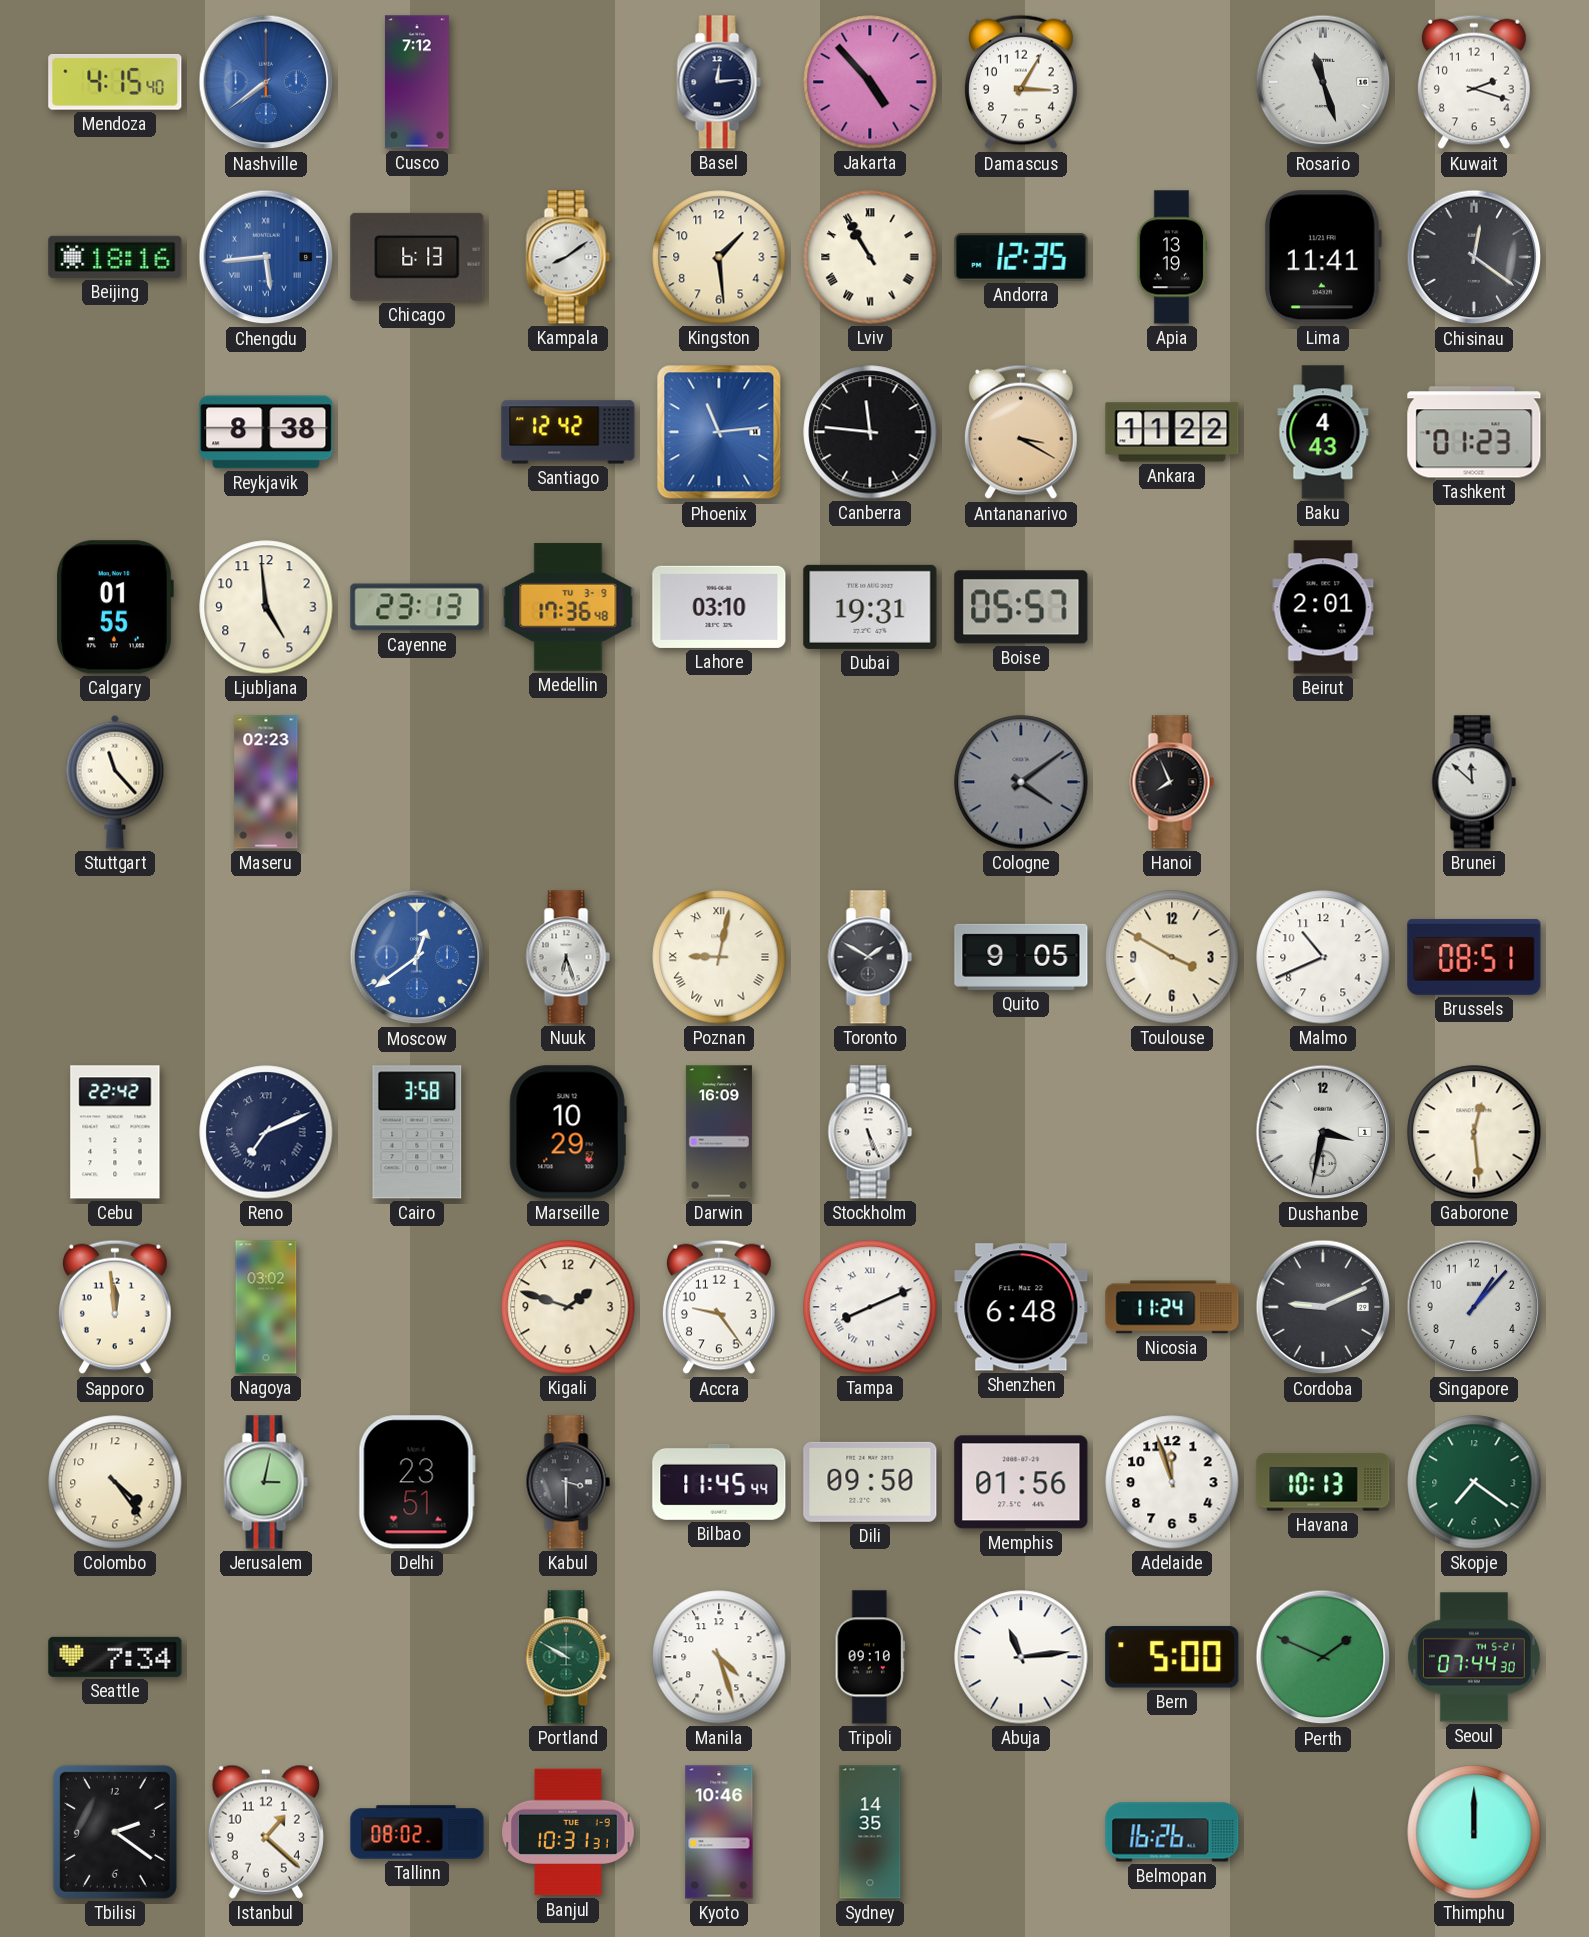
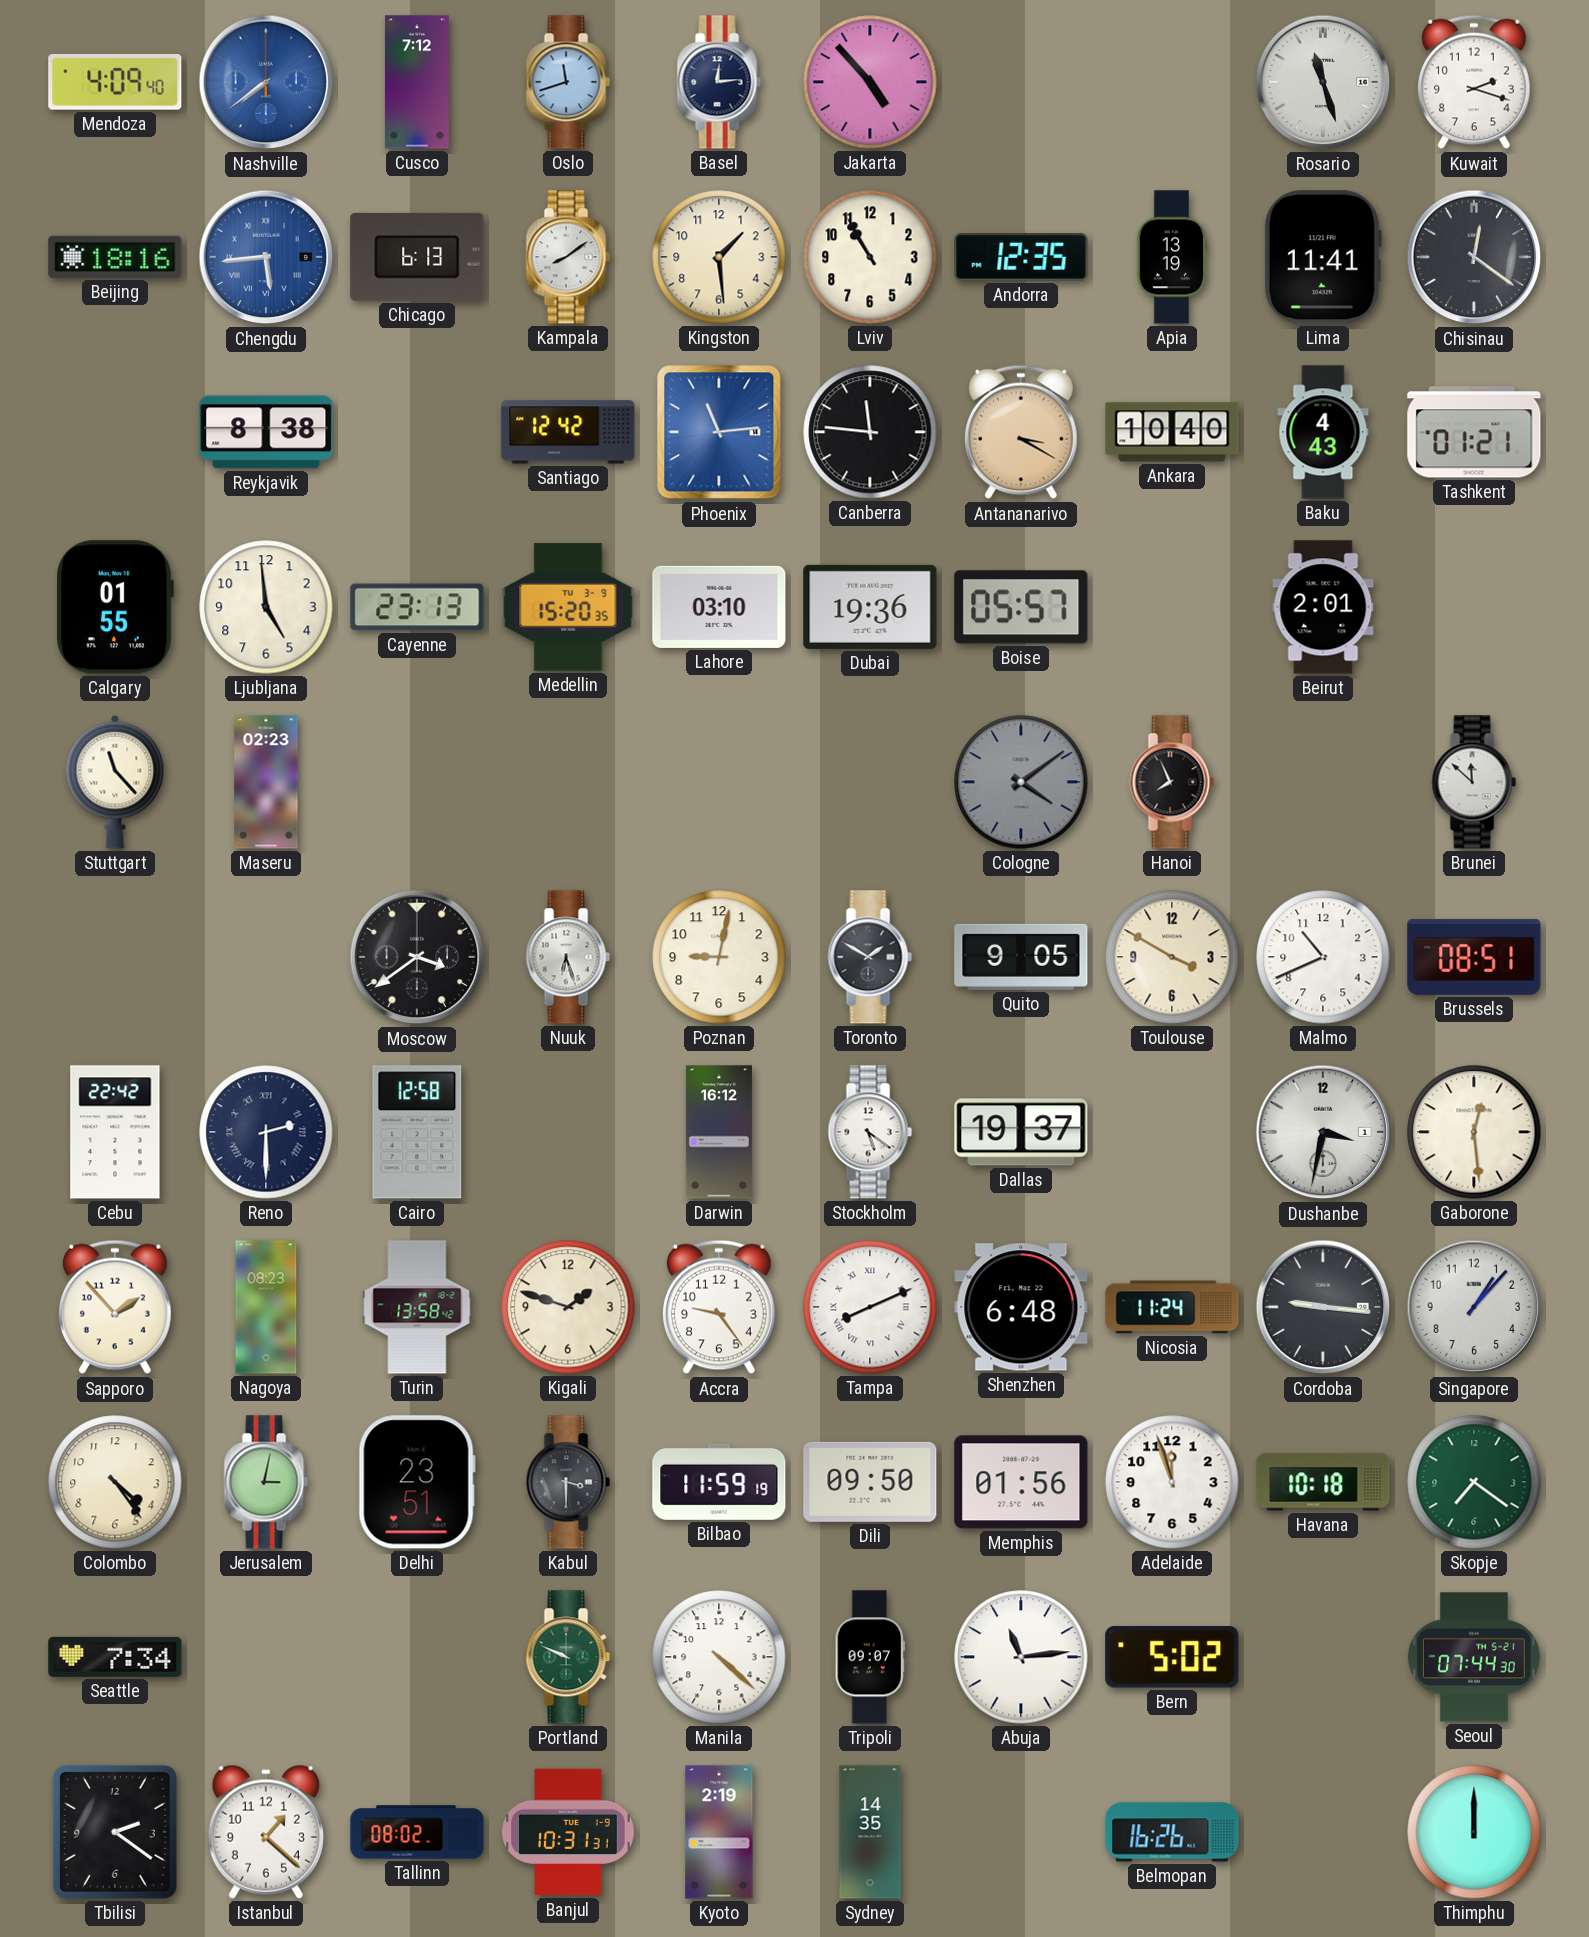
Mendoza: 4:15 -> 4:09
Oslo: none -> 11:42
Damascus: 3:05 -> none
Lviv numerals: Roman -> Arabic
Ankara: 11:22 -> 10:40
Tashkent: 01:23 -> 01:21
Medellin: 17:36 -> 15:20
Dubai: 19:31 -> 19:36
Moscow: 12:39 -> 3:39
Moscow dial: blue -> black
Poznan numerals: Roman -> Arabic
Reno: 7:11 -> 2:30
Cairo: 3:58 -> 12:58
Marseille: 10:29 -> none
Darwin: 16:09 -> 16:12
Stockholm: 5:26 -> 5:21
Dallas: none -> 19:37
Sapporo: 11:59 -> 1:53
Nagoya: 03:02 -> 08:23
Turin: none -> 13:58
Cordoba: 9:11 -> 9:16
Bilbao: 11:45 -> 11:59
Havana: 10:13 -> 10:18
Portland: 9:50 -> 9:49
Manila: 4:27 -> 4:22
Tripoli: 09:10 -> 09:07
Bern: 5:00 -> 5:02
Perth: 1:49 -> none
Kyoto: 10:46 -> 2:19
